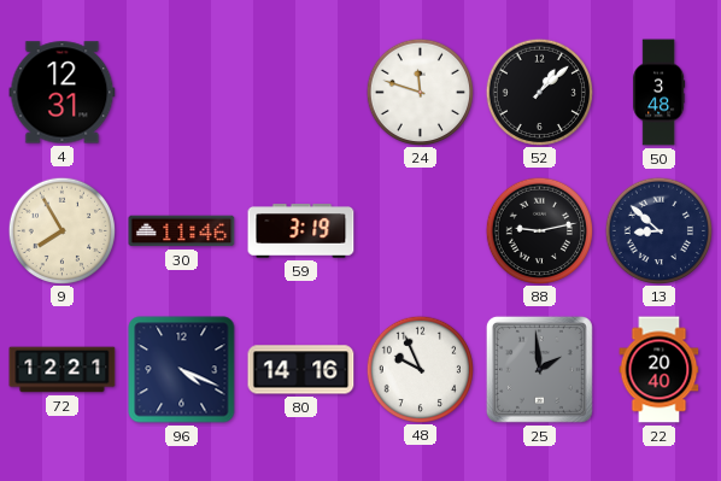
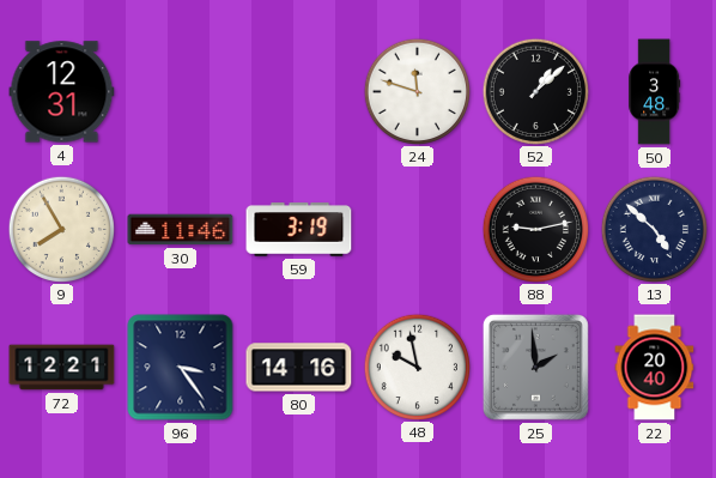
13: 8:52 -> 4:52
96: 4:19 -> 3:24
48: 9:56 -> 9:58
